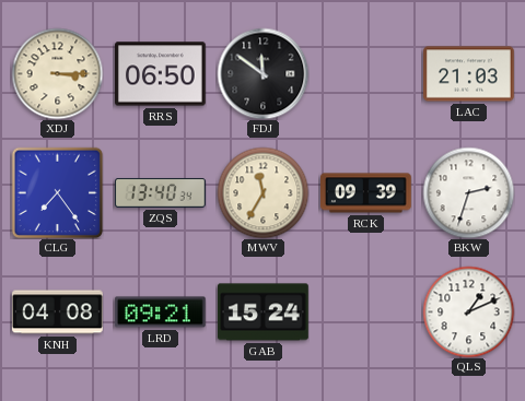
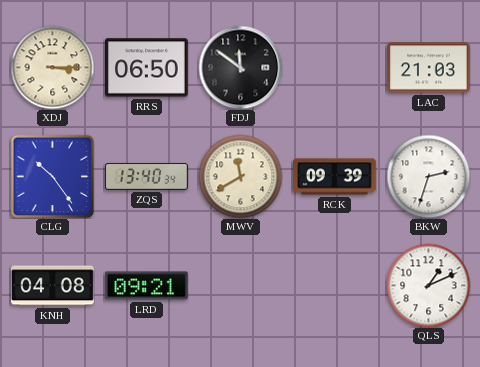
CLG: 7:24 -> 10:24
MWV: 11:35 -> 11:40
GAB: 15:24 -> none
